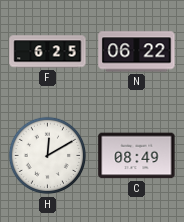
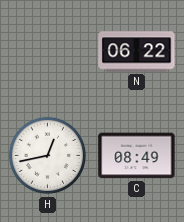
F: 6:25 -> none
H: 12:10 -> 12:43
